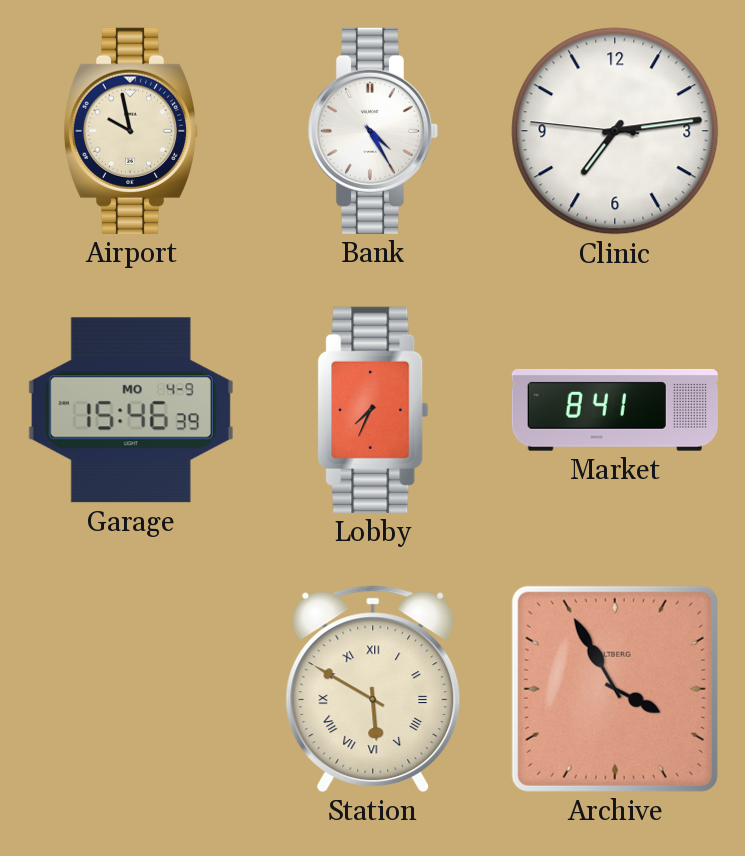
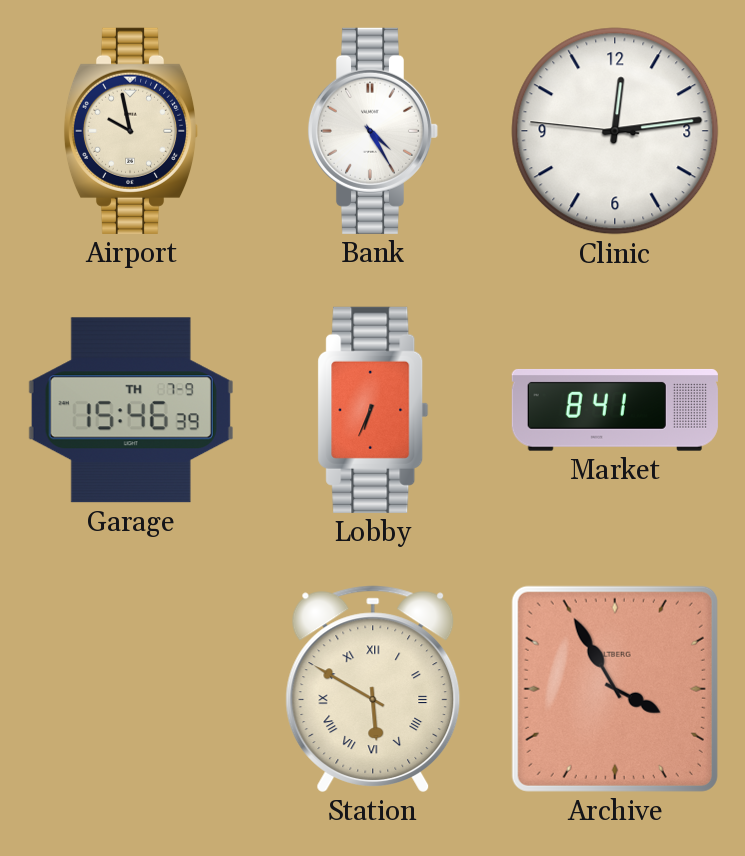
Clinic: 7:13 -> 12:13
Garage date: MO 4-9 -> TH 7-9
Lobby: 7:34 -> 6:34
